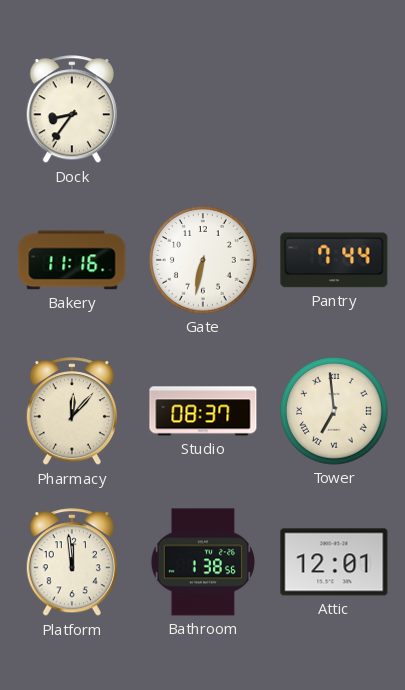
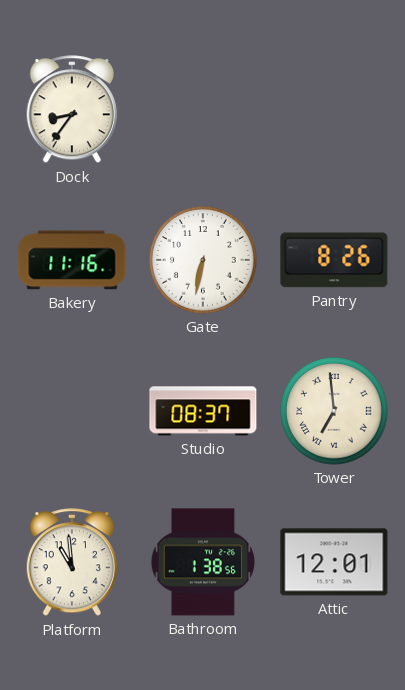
Pantry: 7:44 -> 8:26
Pharmacy: 12:07 -> none
Platform: 11:59 -> 10:59
